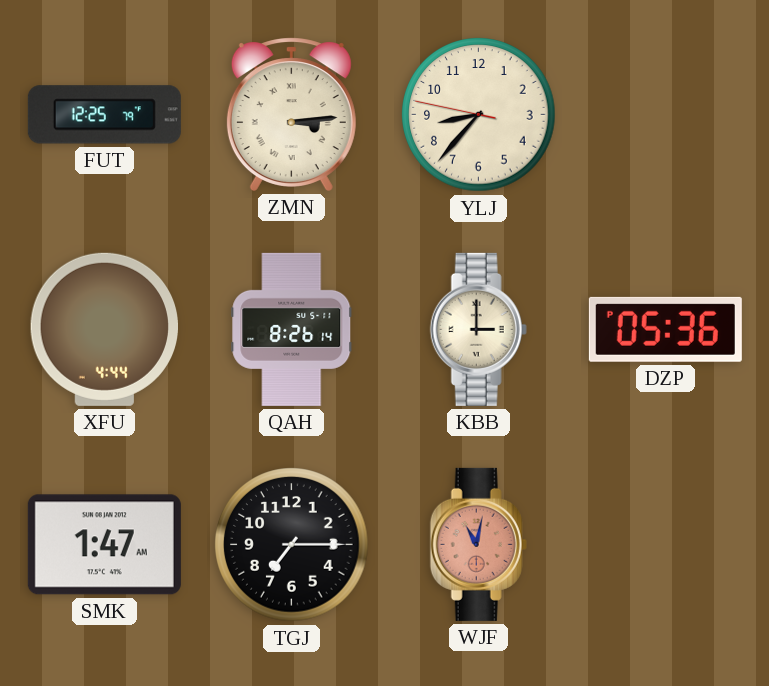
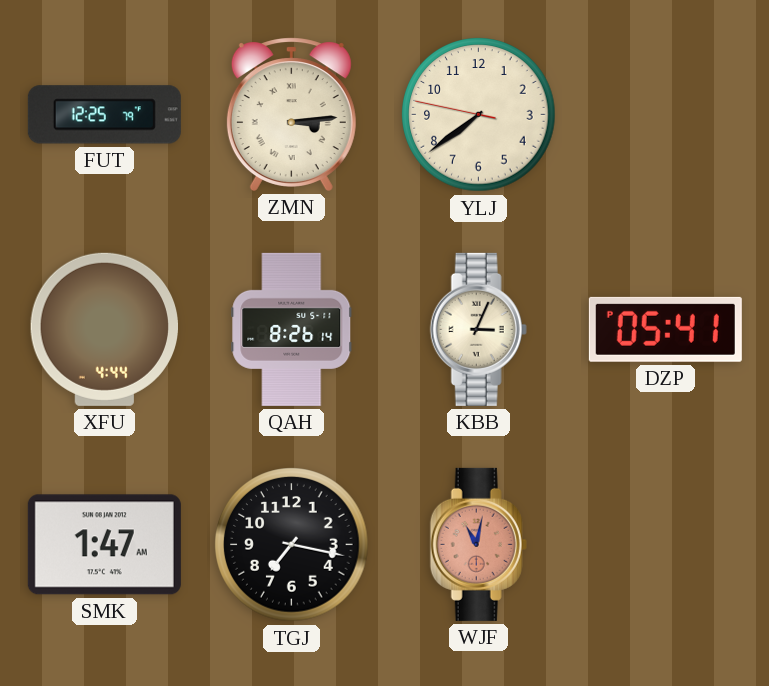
YLJ: 8:36 -> 7:38
KBB: 3:00 -> 3:04
DZP: 05:36 -> 05:41
TGJ: 7:15 -> 7:17
